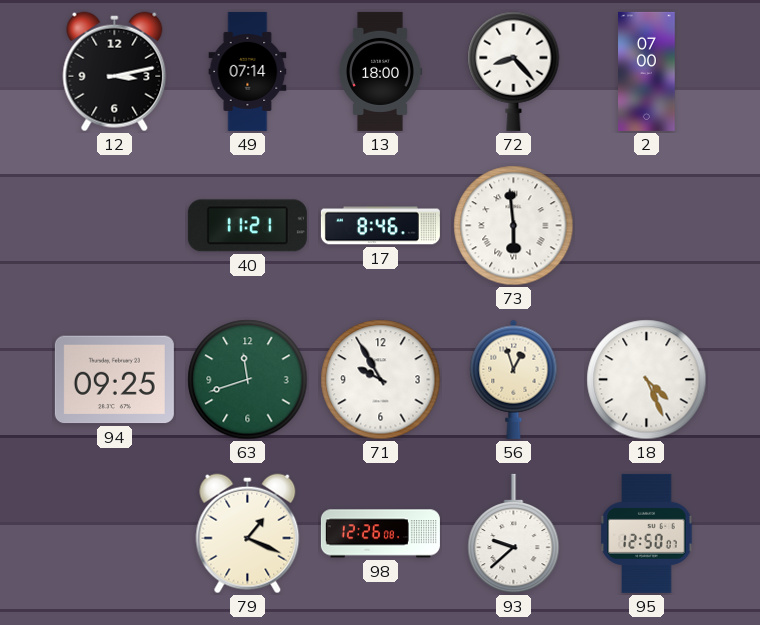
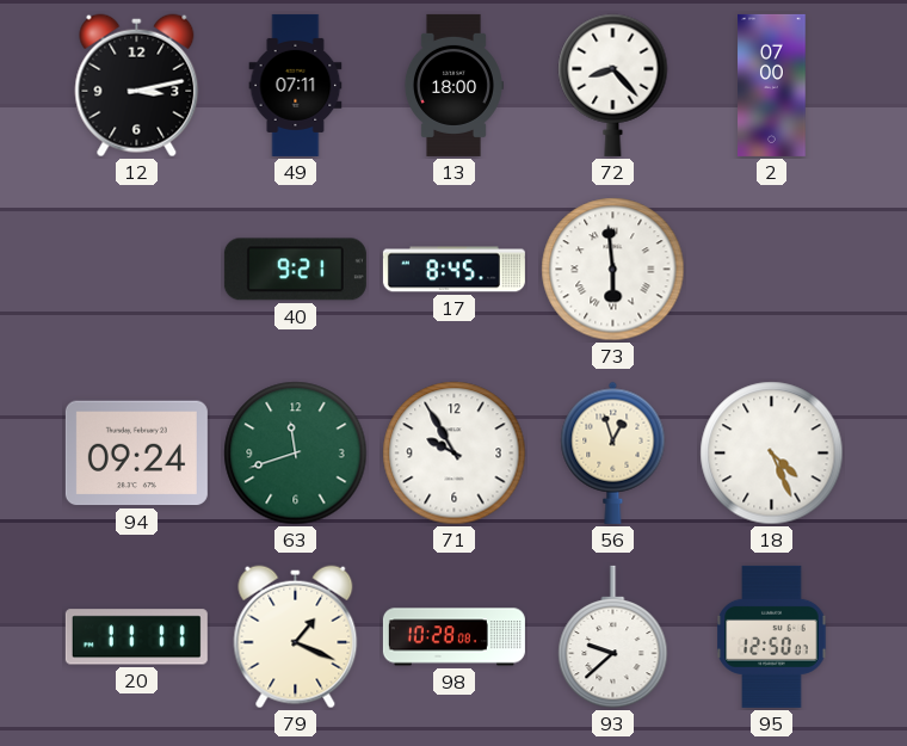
49: 07:14 -> 07:11
40: 11:21 -> 9:21
17: 8:46 -> 8:45
94: 09:25 -> 09:24
20: none -> 11:11
98: 12:26 -> 10:28
